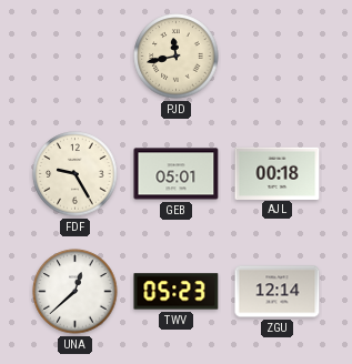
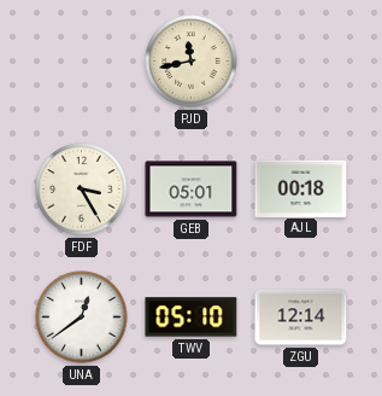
FDF: 9:25 -> 3:25
UNA: 12:38 -> 12:39
TWV: 05:23 -> 05:10
